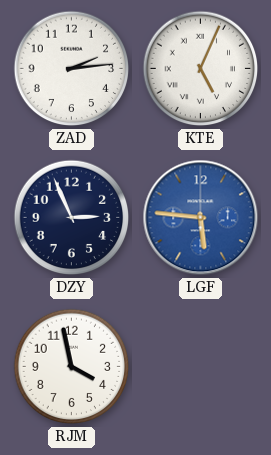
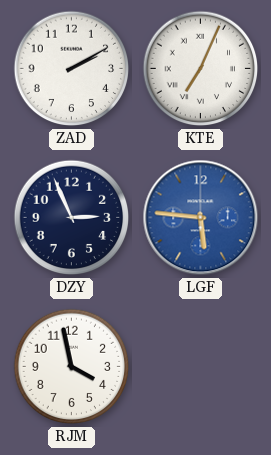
ZAD: 2:14 -> 2:10
KTE: 5:04 -> 7:04
